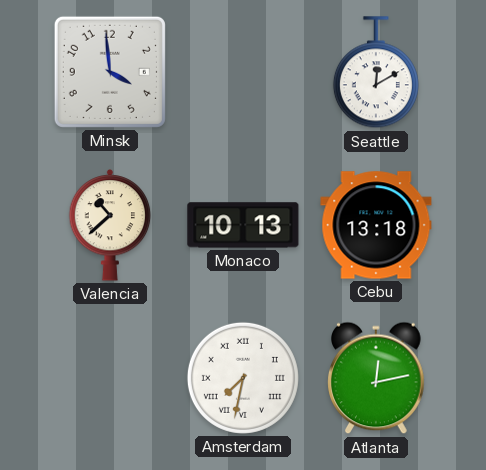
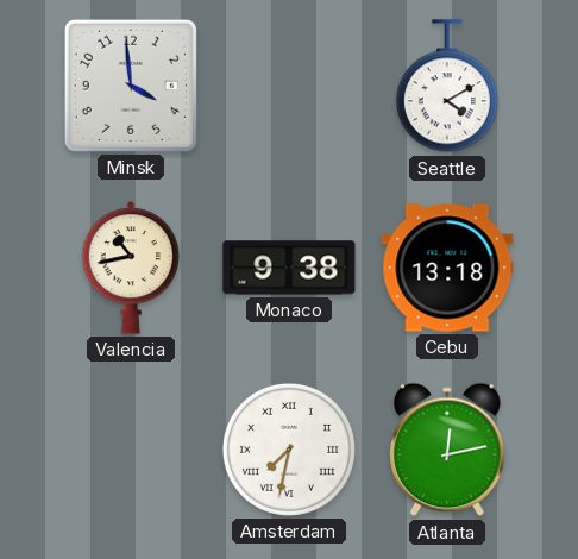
Seattle: 12:10 -> 4:10
Valencia: 10:38 -> 10:43
Monaco: 10:13 -> 9:38
